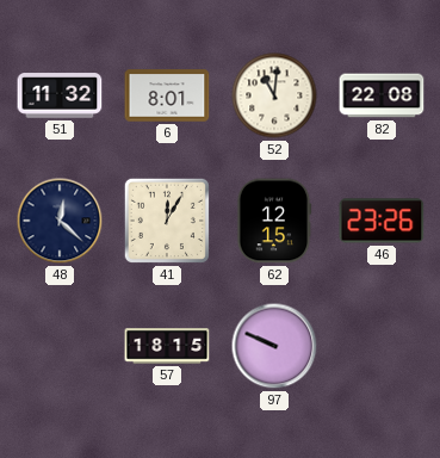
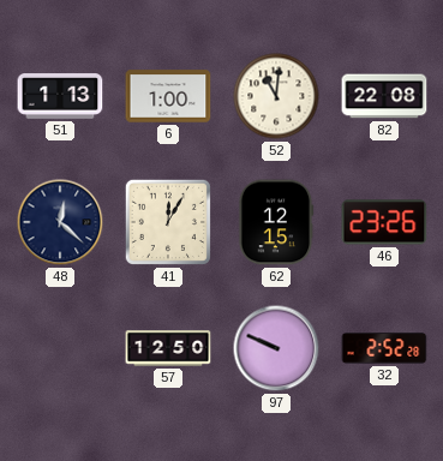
51: 11:32 -> 1:13
6: 8:01 -> 1:00
57: 18:15 -> 12:50
32: none -> 2:52
